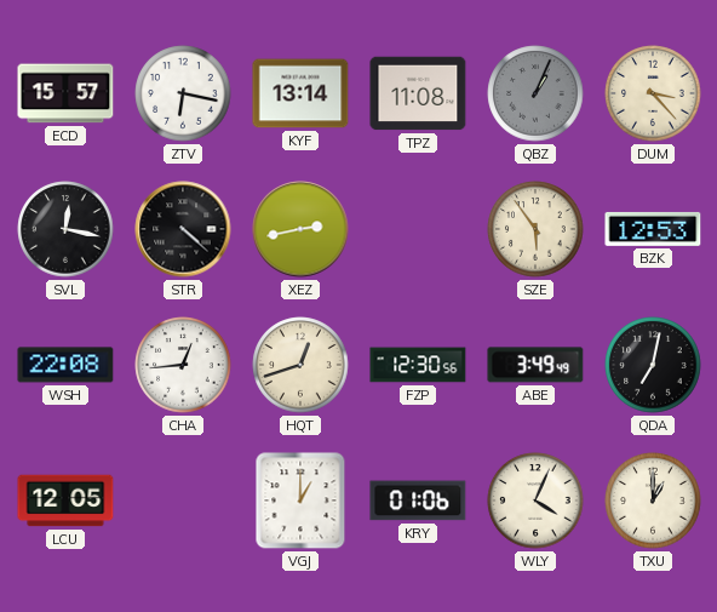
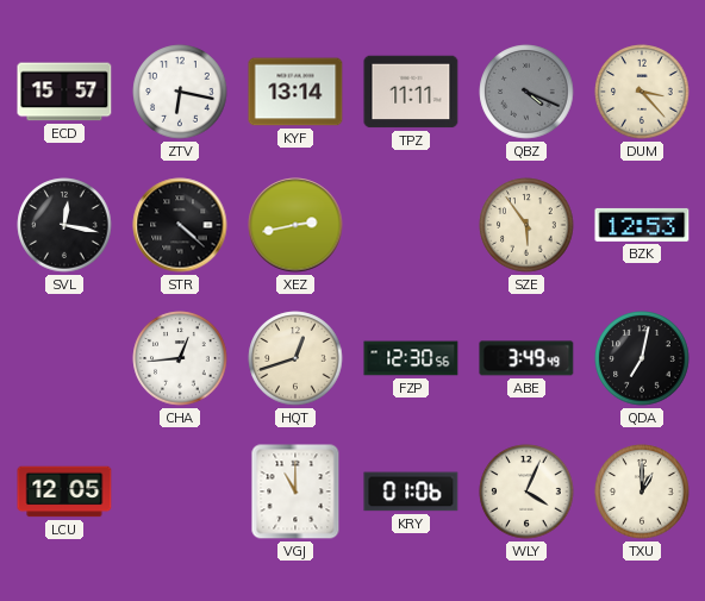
TPZ: 11:08 -> 11:11
QBZ: 1:04 -> 4:19
WSH: 22:08 -> none
VGJ: 1:00 -> 11:00
